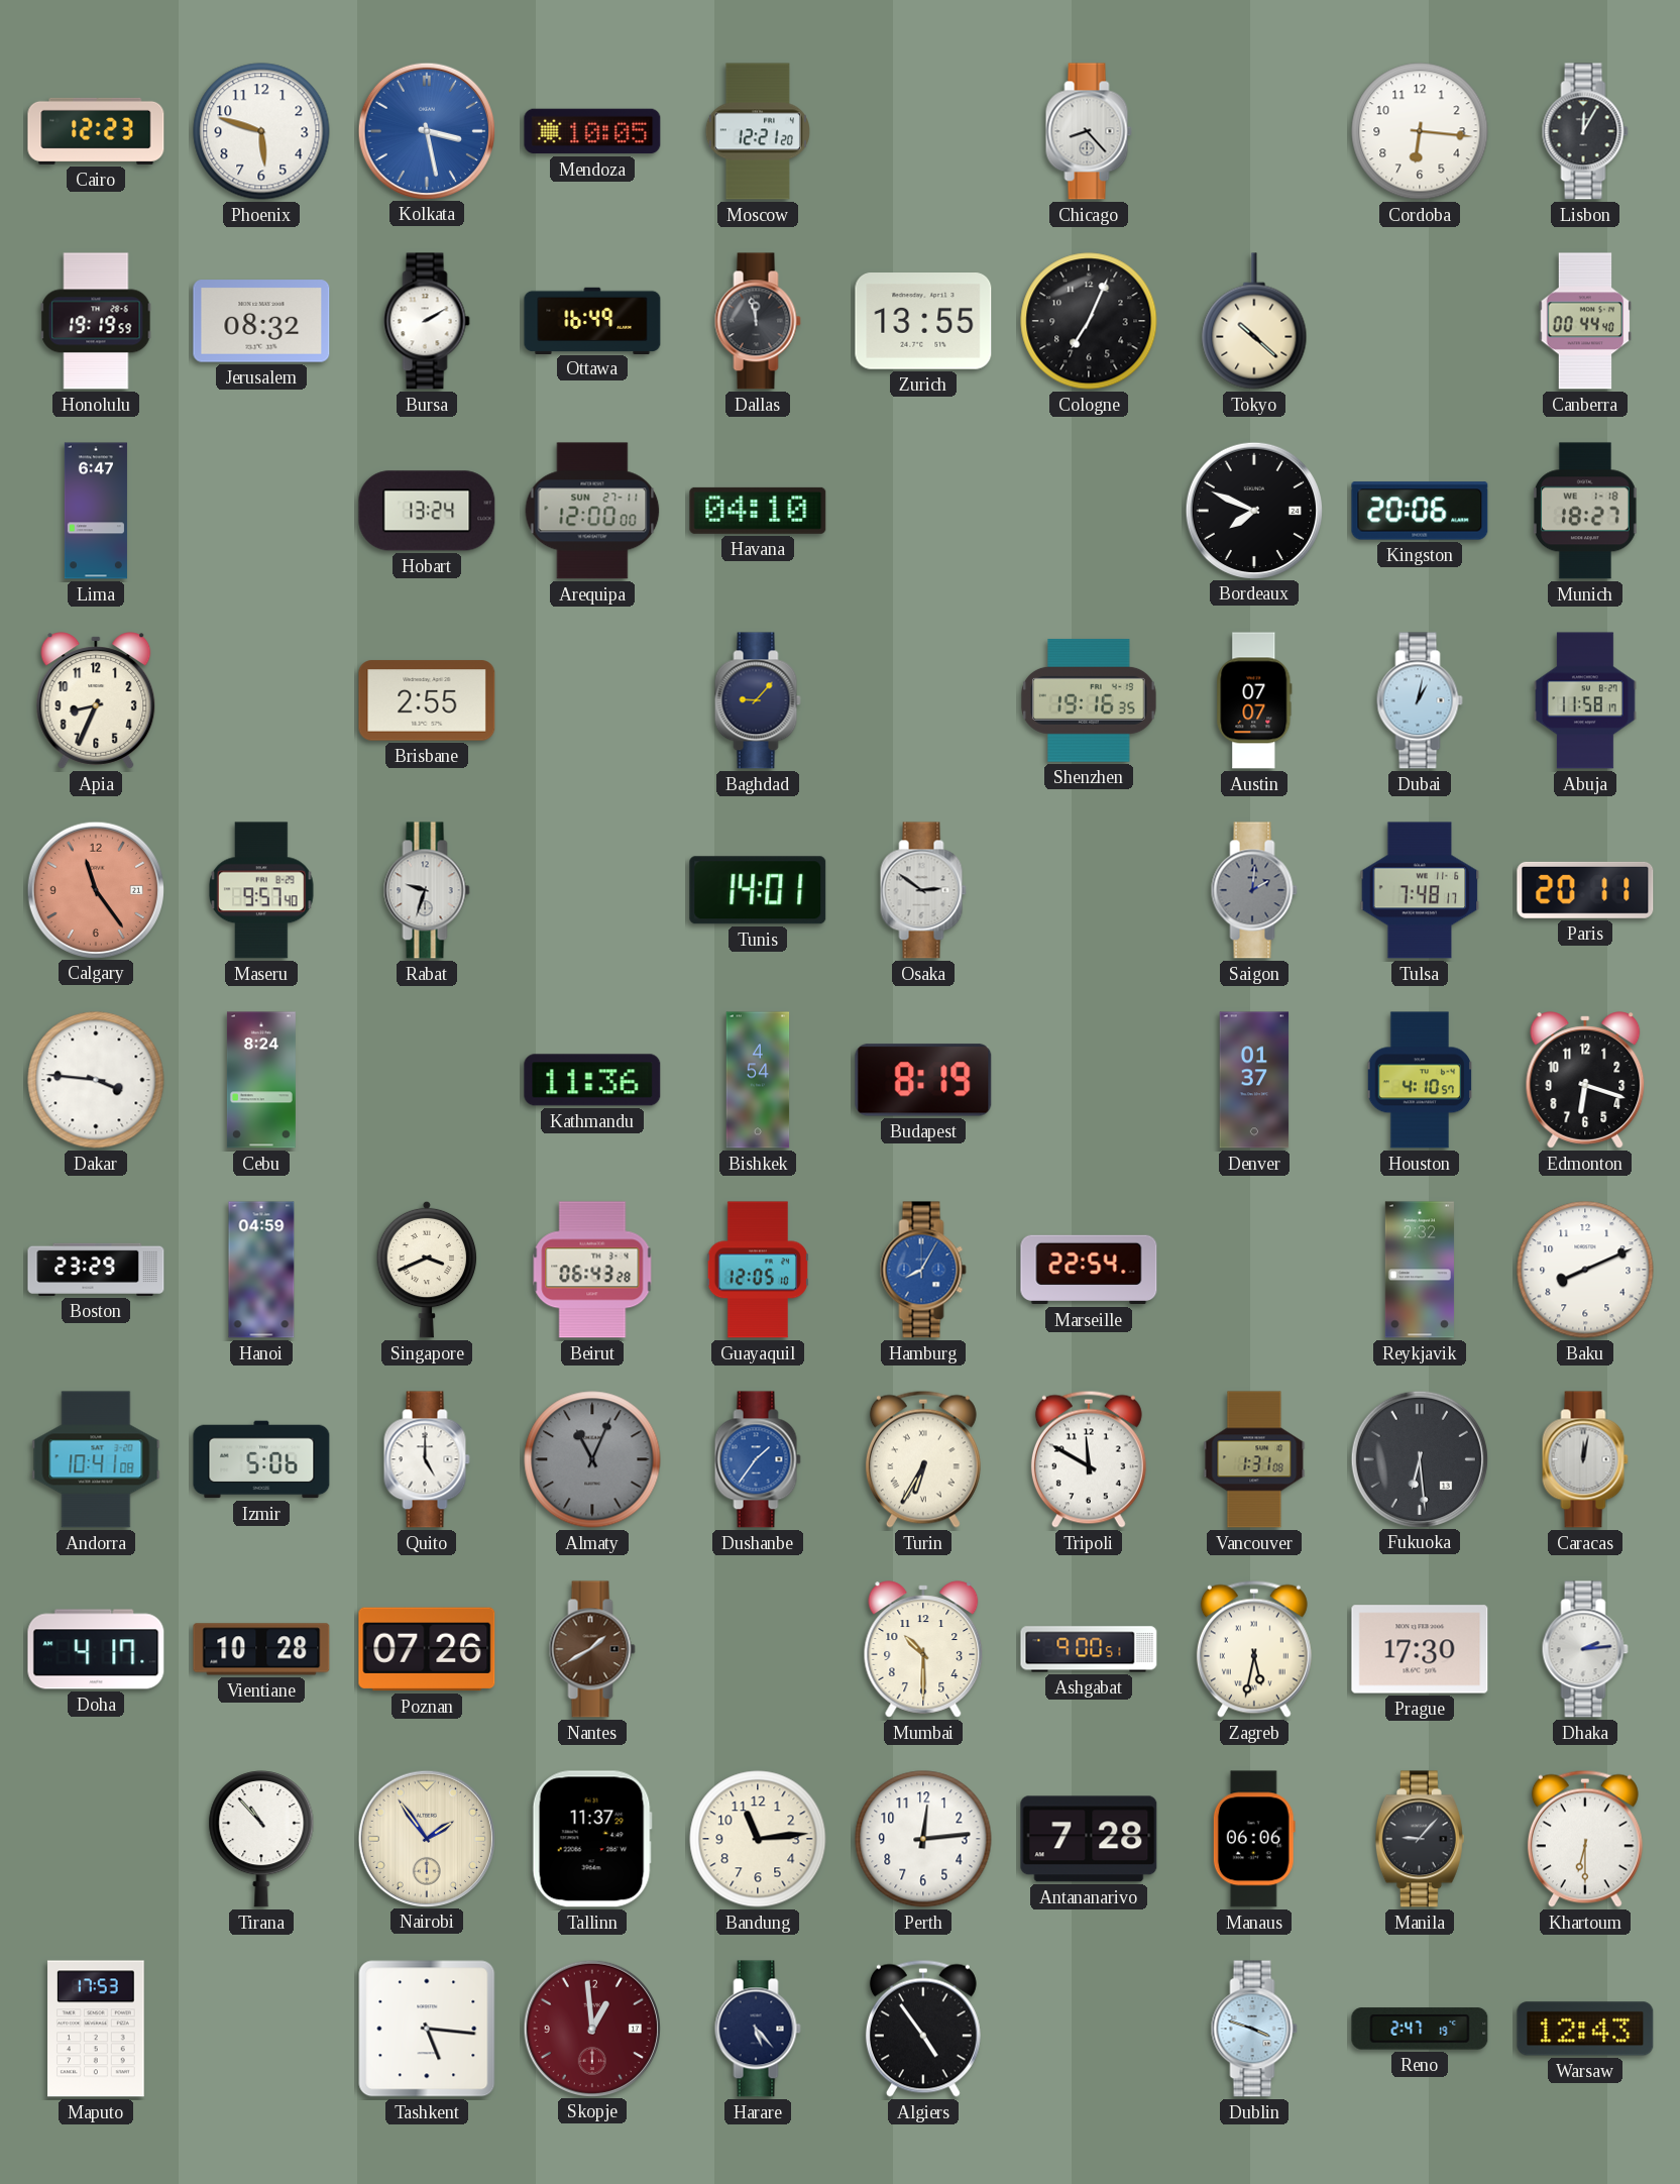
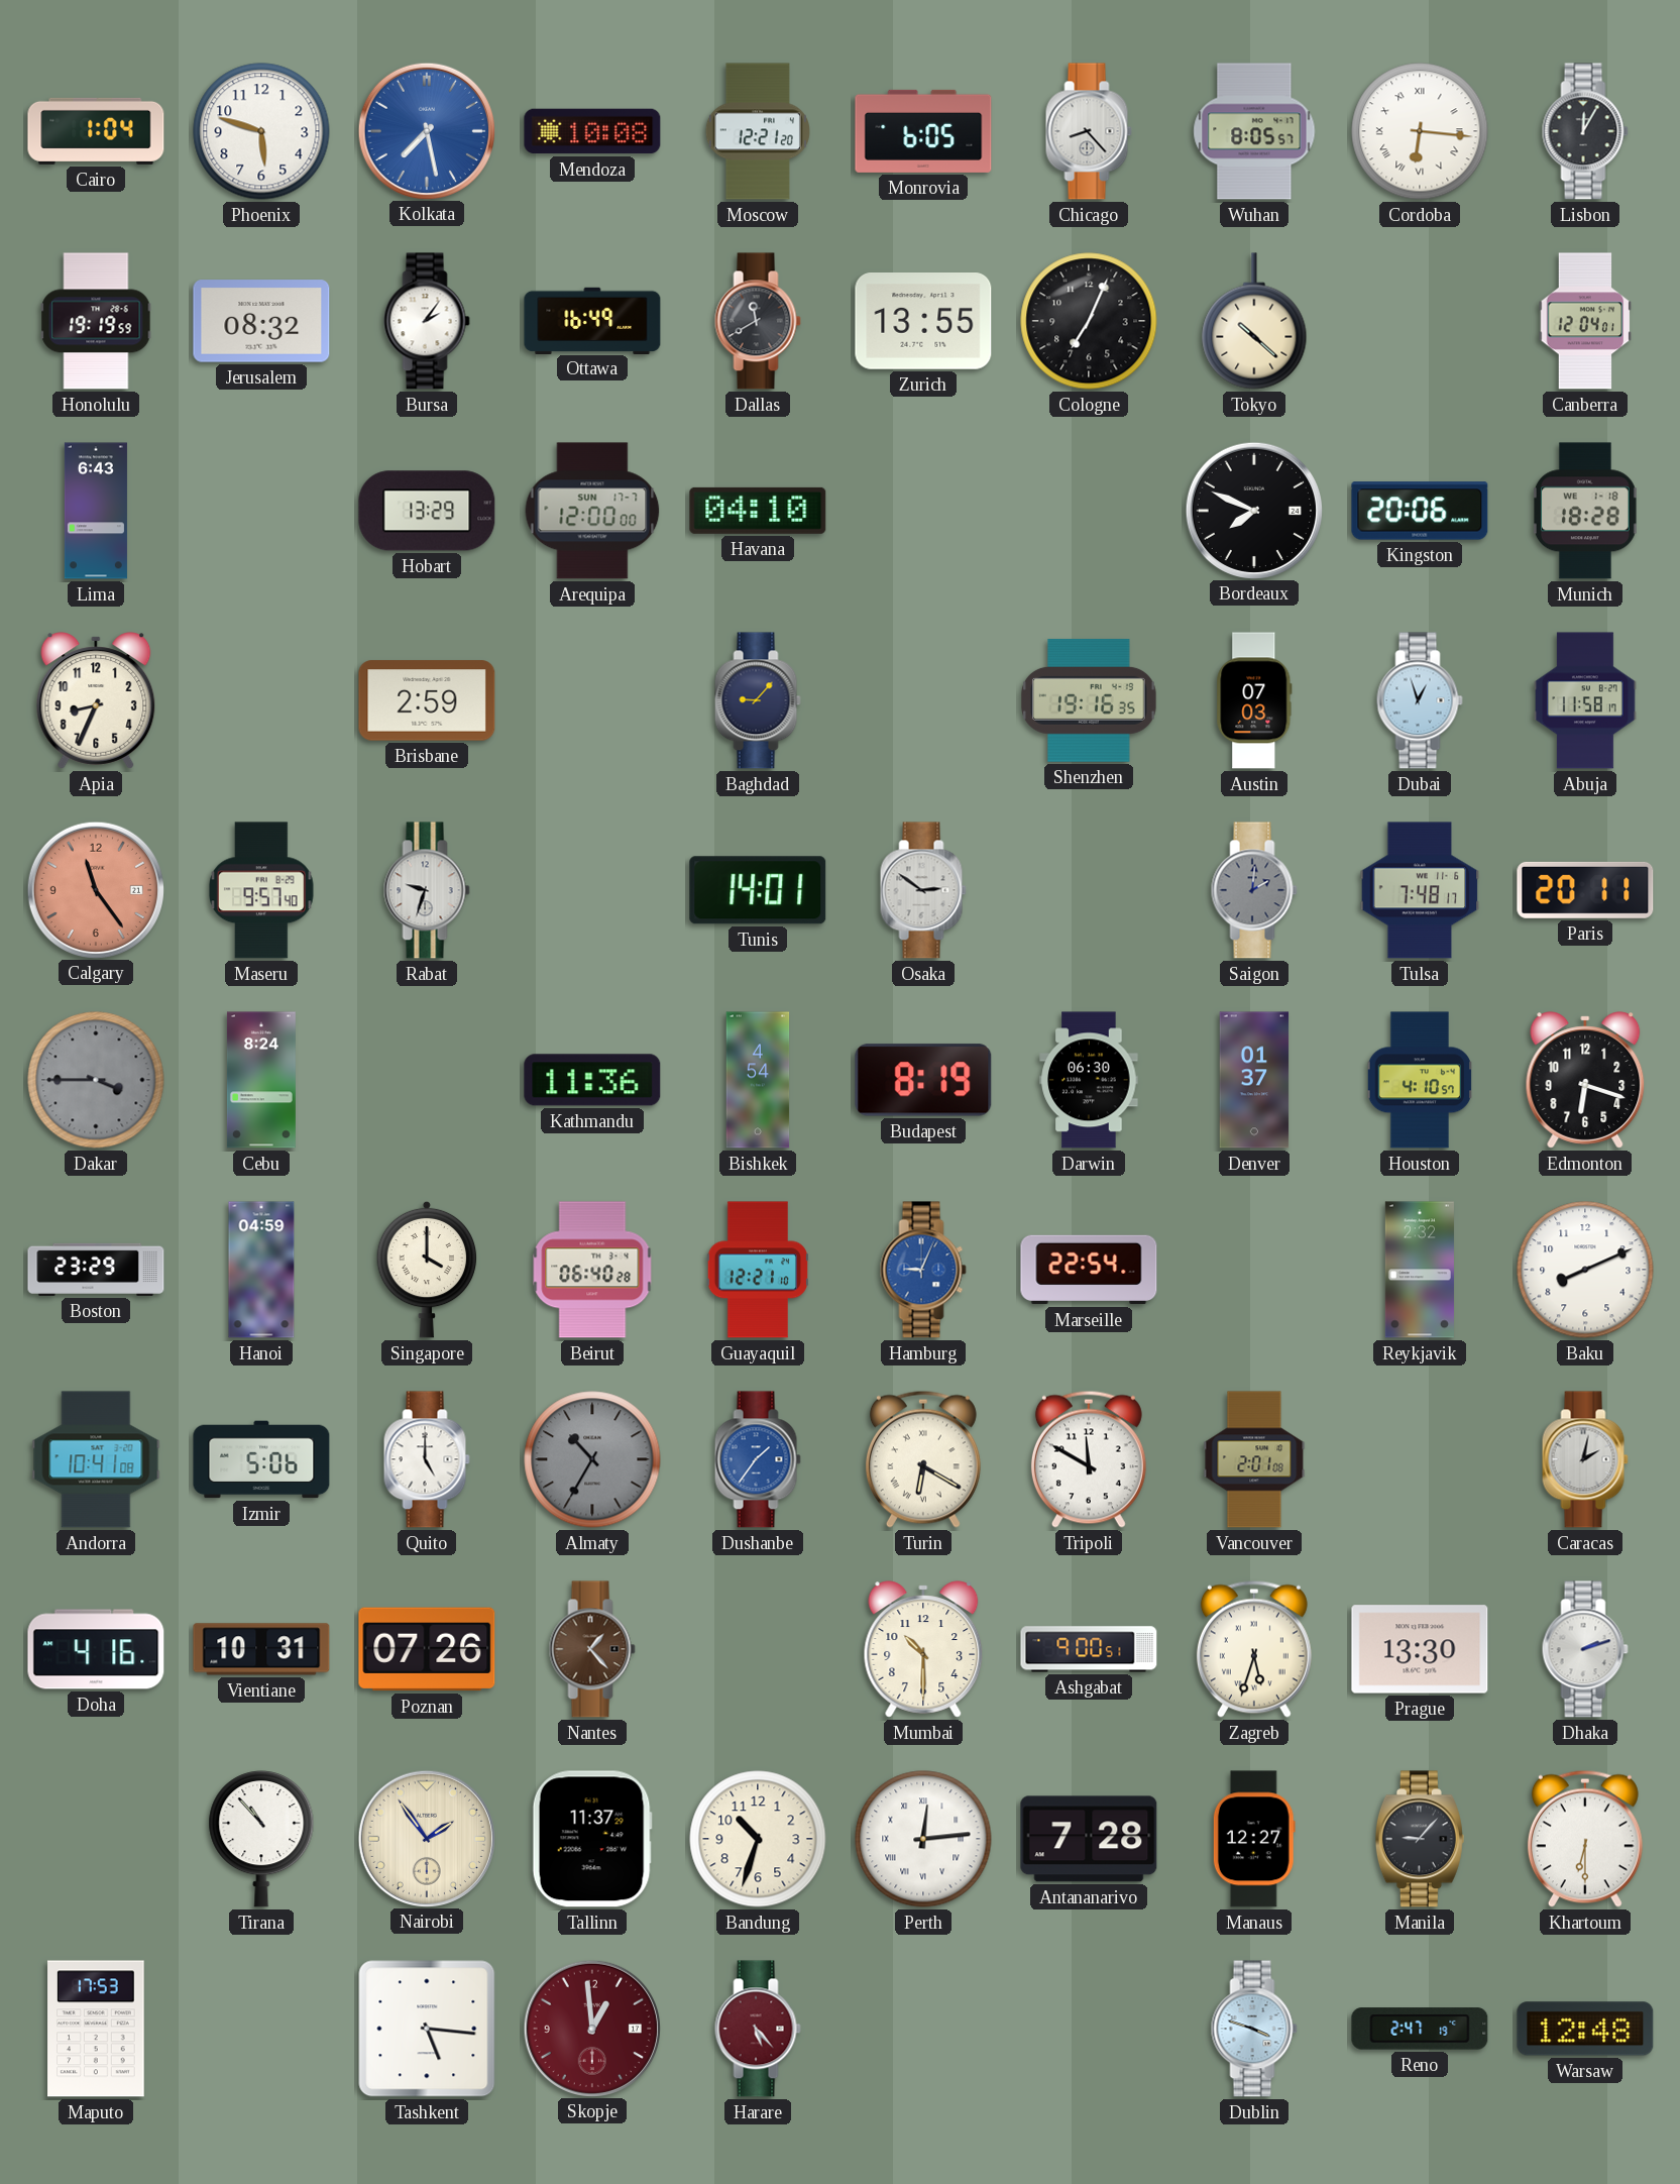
Cairo: 12:23 -> 1:04
Kolkata: 3:28 -> 7:28
Mendoza: 10:05 -> 10:08
Monrovia: none -> 6:05
Wuhan: none -> 8:05
Cordoba numerals: Arabic -> Roman
Bursa: 2:10 -> 2:06
Dallas: 11:58 -> 11:40
Canberra: 00:44 -> 12:04
Lima: 6:47 -> 6:43
Hobart: 13:24 -> 13:29
Arequipa date: SUN 27-11 -> SUN 17-7
Munich: 18:27 -> 18:28
Brisbane: 2:55 -> 2:59
Austin: 07:07 -> 07:03
Dubai: 1:02 -> 12:57
Dakar: 3:46 -> 3:45
Dakar dial: white -> grey
Darwin: none -> 06:30
Singapore: 3:41 -> 4:00
Beirut: 06:43 -> 06:40
Guayaquil: 12:05 -> 12:21
Hamburg: 8:05 -> 9:04
Almaty: 11:04 -> 10:35
Turin: 6:35 -> 6:20
Vancouver: 1:31 -> 2:01
Fukuoka: 6:29 -> none
Caracas: 12:02 -> 2:02
Doha: 4:17 -> 4:16
Vientiane: 10:28 -> 10:31
Nantes: 1:40 -> 1:23
Zagreb: 5:32 -> 5:33
Prague: 17:30 -> 13:30
Dhaka: 2:14 -> 2:12
Bandung: 11:14 -> 10:33
Perth numerals: Arabic -> Roman
Manaus: 06:06 -> 12:27
Harare dial: navy -> burgundy
Algiers: 4:54 -> none
Warsaw: 12:43 -> 12:48
